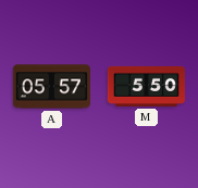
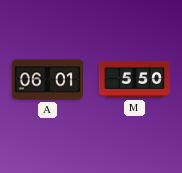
A: 05:57 -> 06:01
